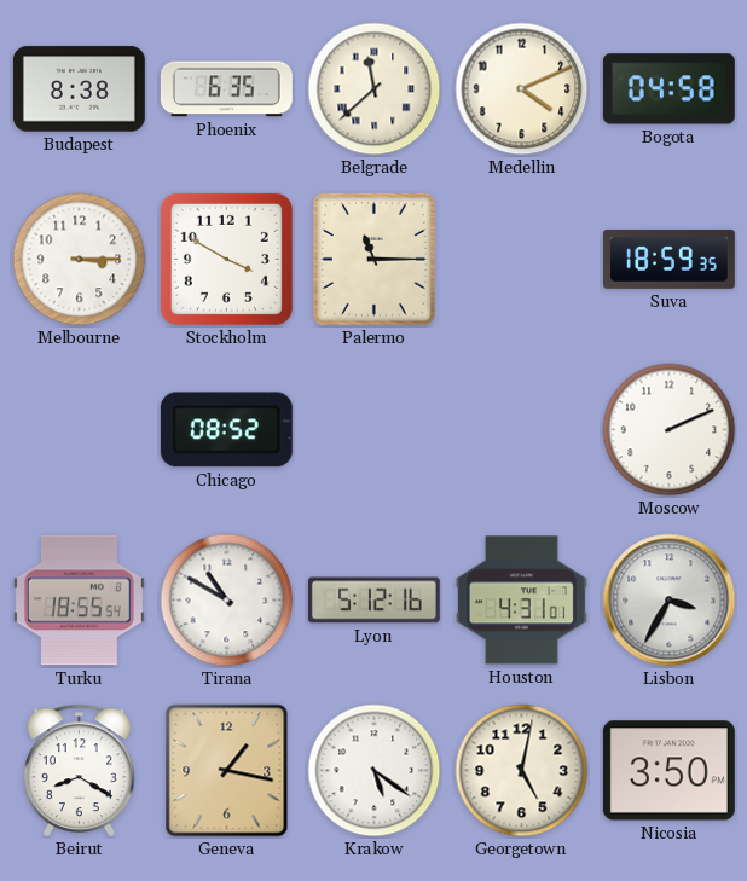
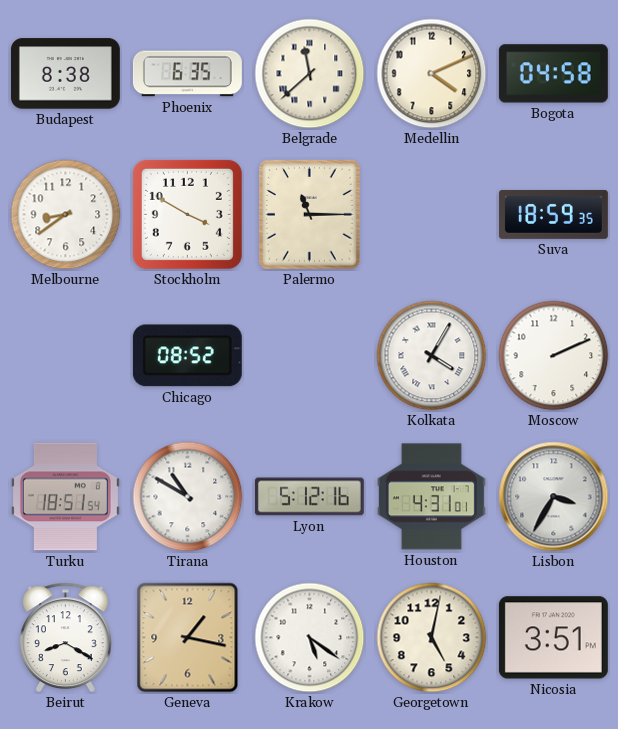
Melbourne: 3:15 -> 8:39
Kolkata: none -> 4:05
Turku: 18:55 -> 18:51
Nicosia: 3:50 -> 3:51
